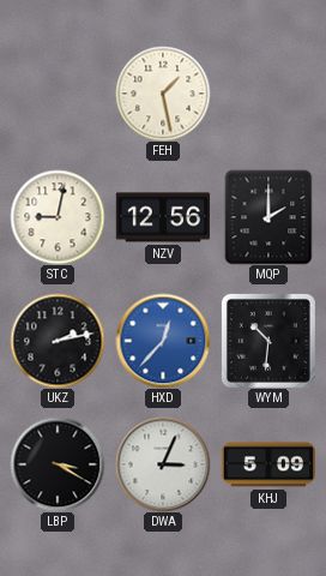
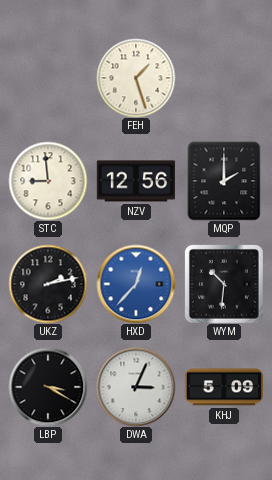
FEH: 1:28 -> 1:27
STC: 9:02 -> 8:59
